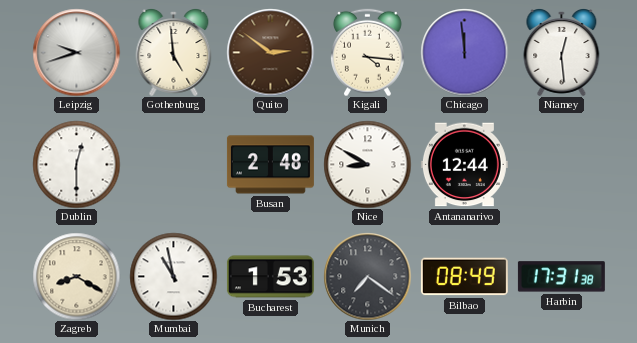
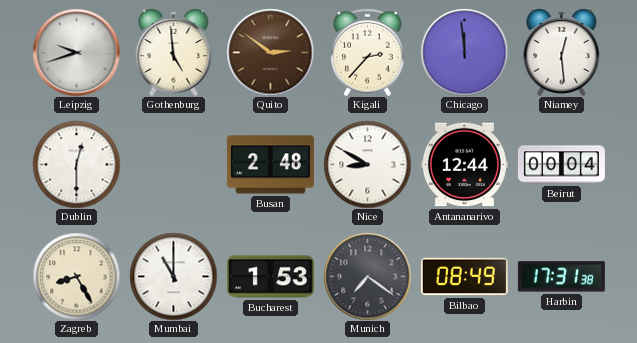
Kigali: 4:16 -> 2:37
Beirut: none -> 00:04
Zagreb: 8:20 -> 8:25
Mumbai: 10:58 -> 11:00
